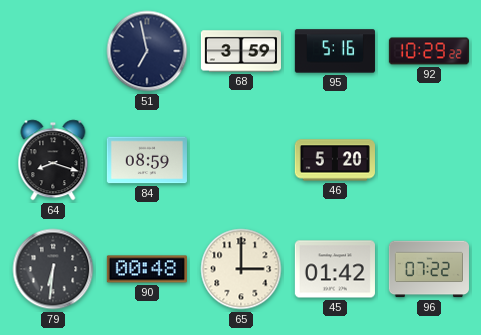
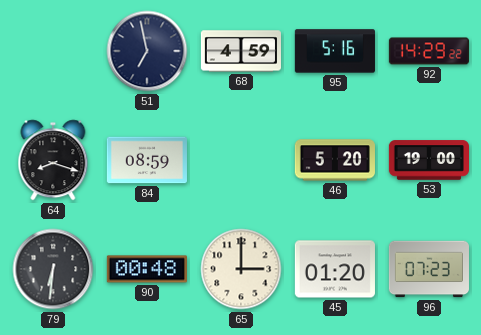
68: 3:59 -> 4:59
92: 10:29 -> 14:29
53: none -> 19:00
45: 01:42 -> 01:20
96: 07:22 -> 07:23
